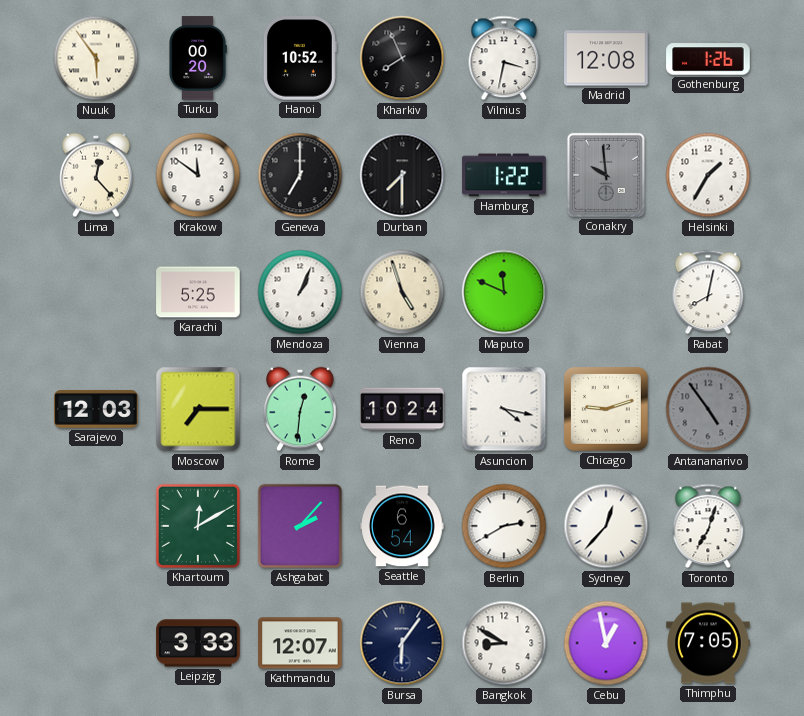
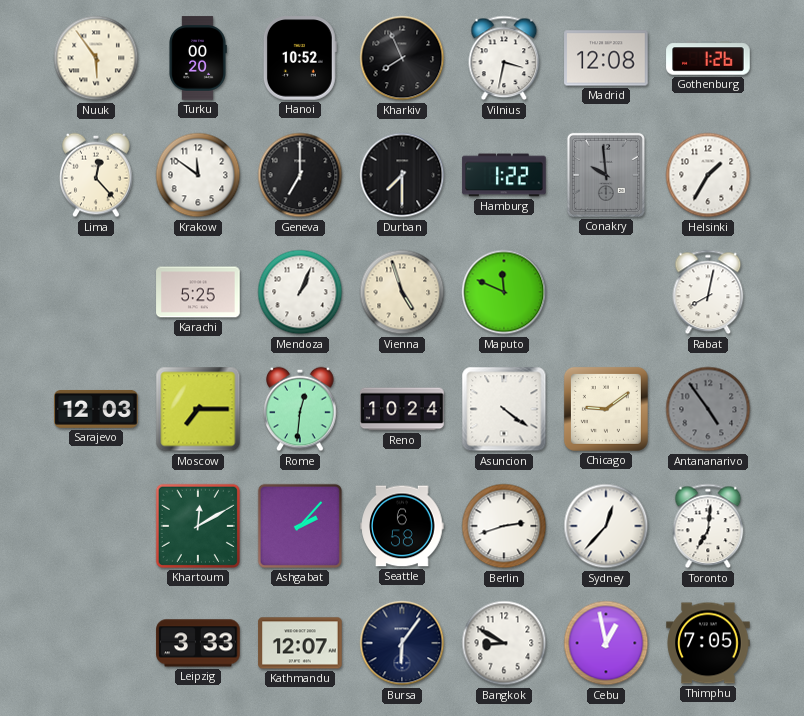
Asuncion: 4:17 -> 4:21
Chicago: 9:12 -> 9:09
Seattle: 6:54 -> 6:58
Berlin: 2:40 -> 2:42
Toronto: 7:03 -> 7:01
